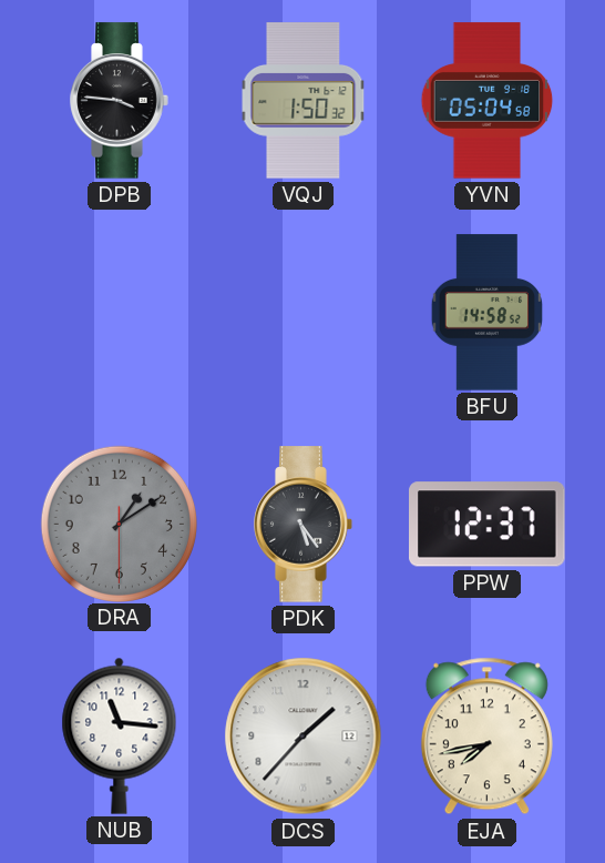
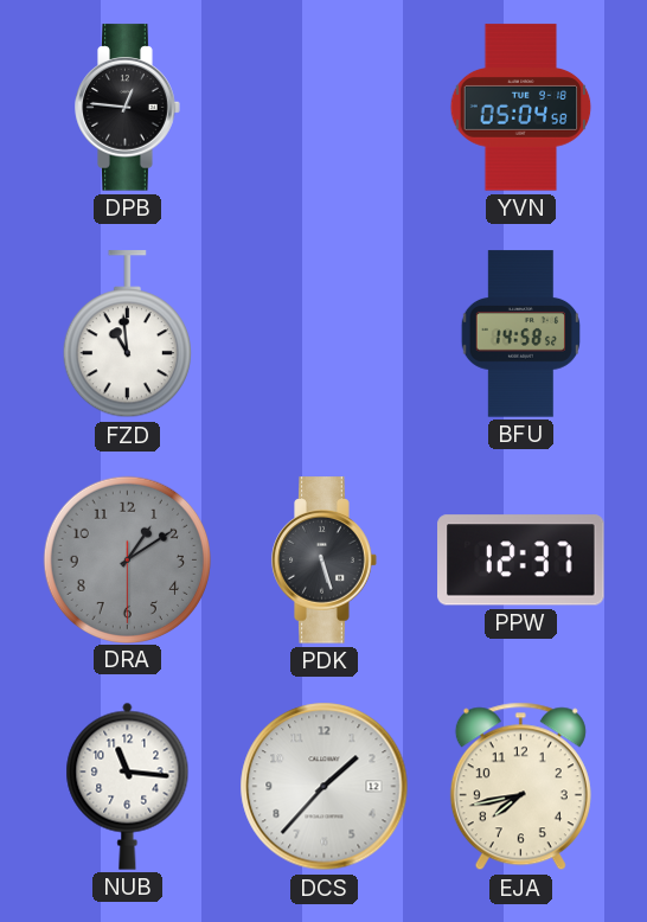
DPB: 3:46 -> 12:46
VQJ: 1:50 -> none
FZD: none -> 10:59
PDK: 5:24 -> 5:27
